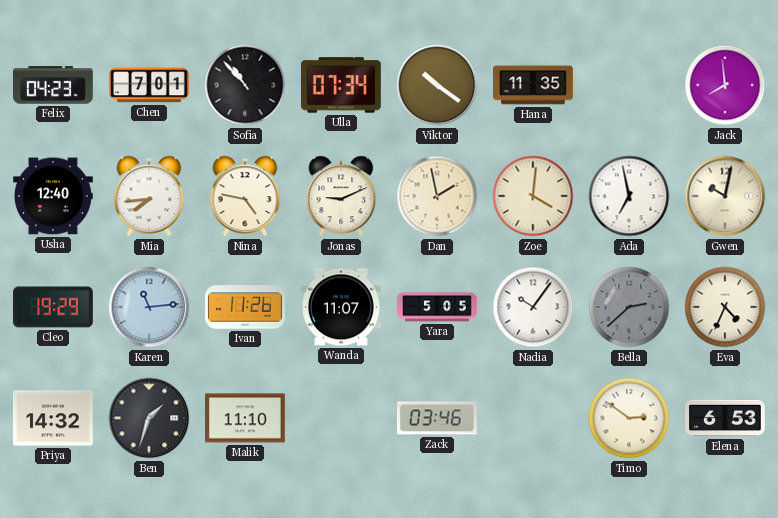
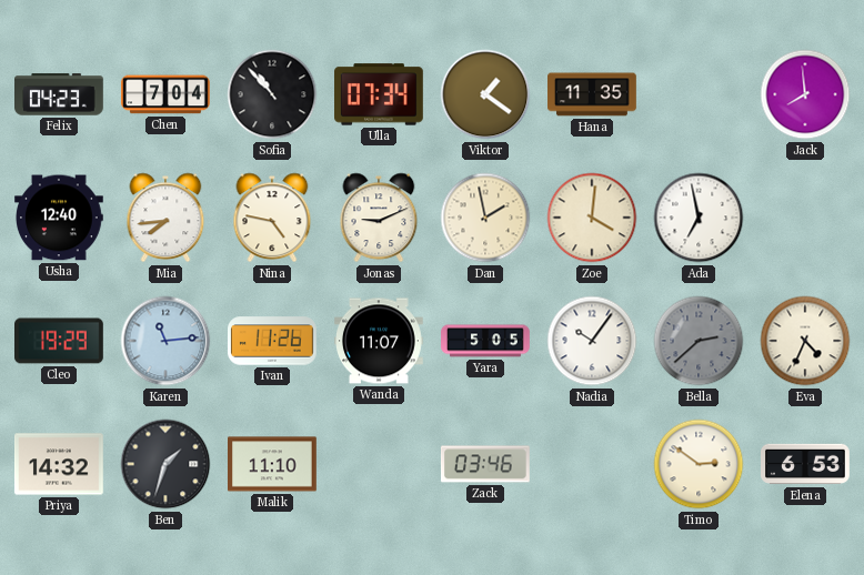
Chen: 7:01 -> 7:04
Viktor: 10:21 -> 1:21
Gwen: 10:02 -> none
